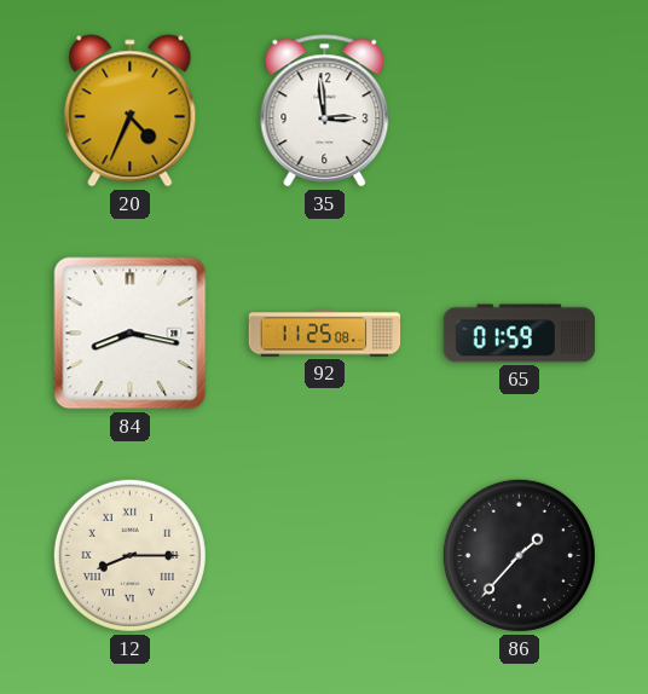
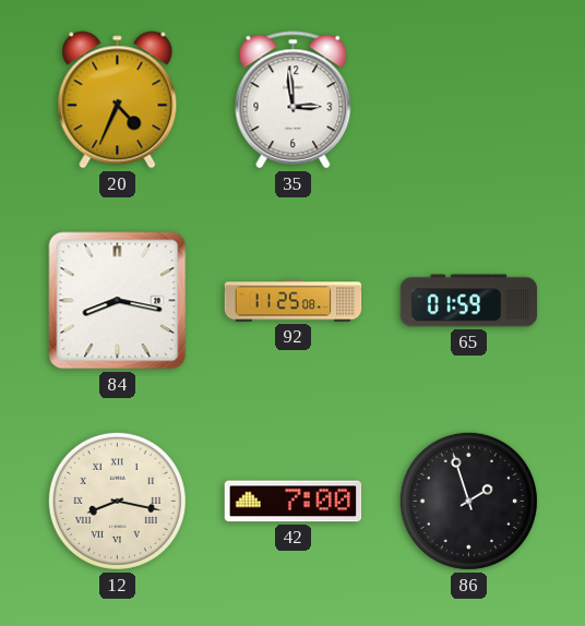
12: 8:15 -> 8:17
42: none -> 7:00
86: 1:37 -> 1:57
